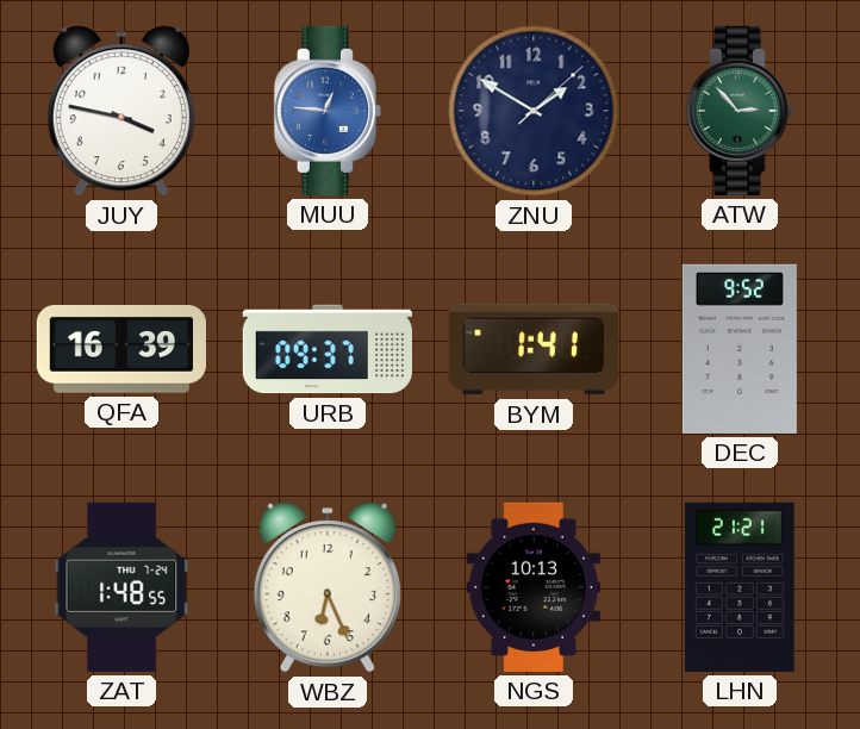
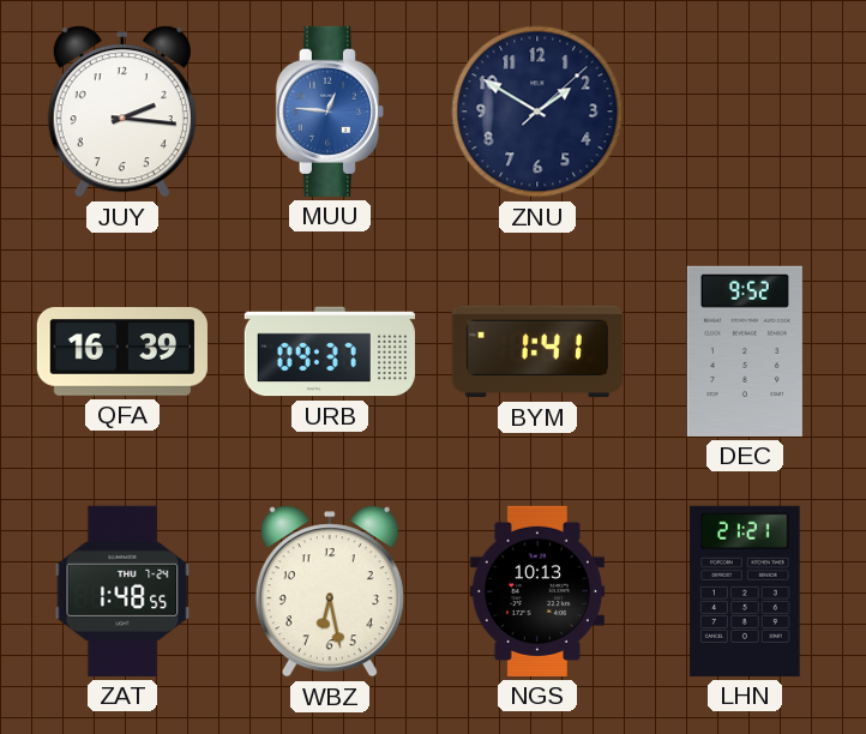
JUY: 3:47 -> 2:16
ATW: 2:53 -> none
WBZ: 6:26 -> 6:28
